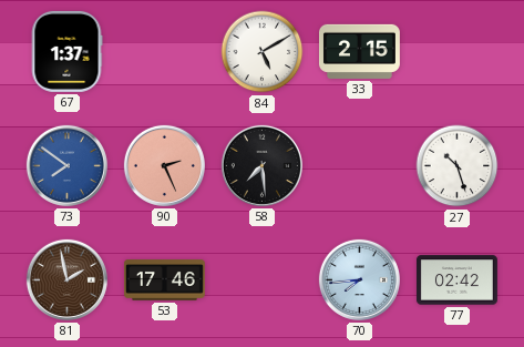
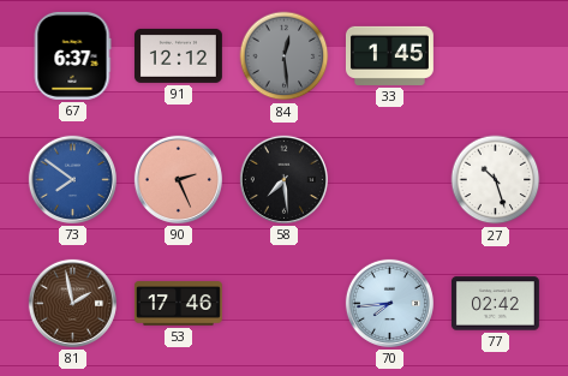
67: 1:37 -> 6:37
91: none -> 12:12
84: 5:10 -> 12:29
84 dial: white -> grey
33: 2:15 -> 1:45
